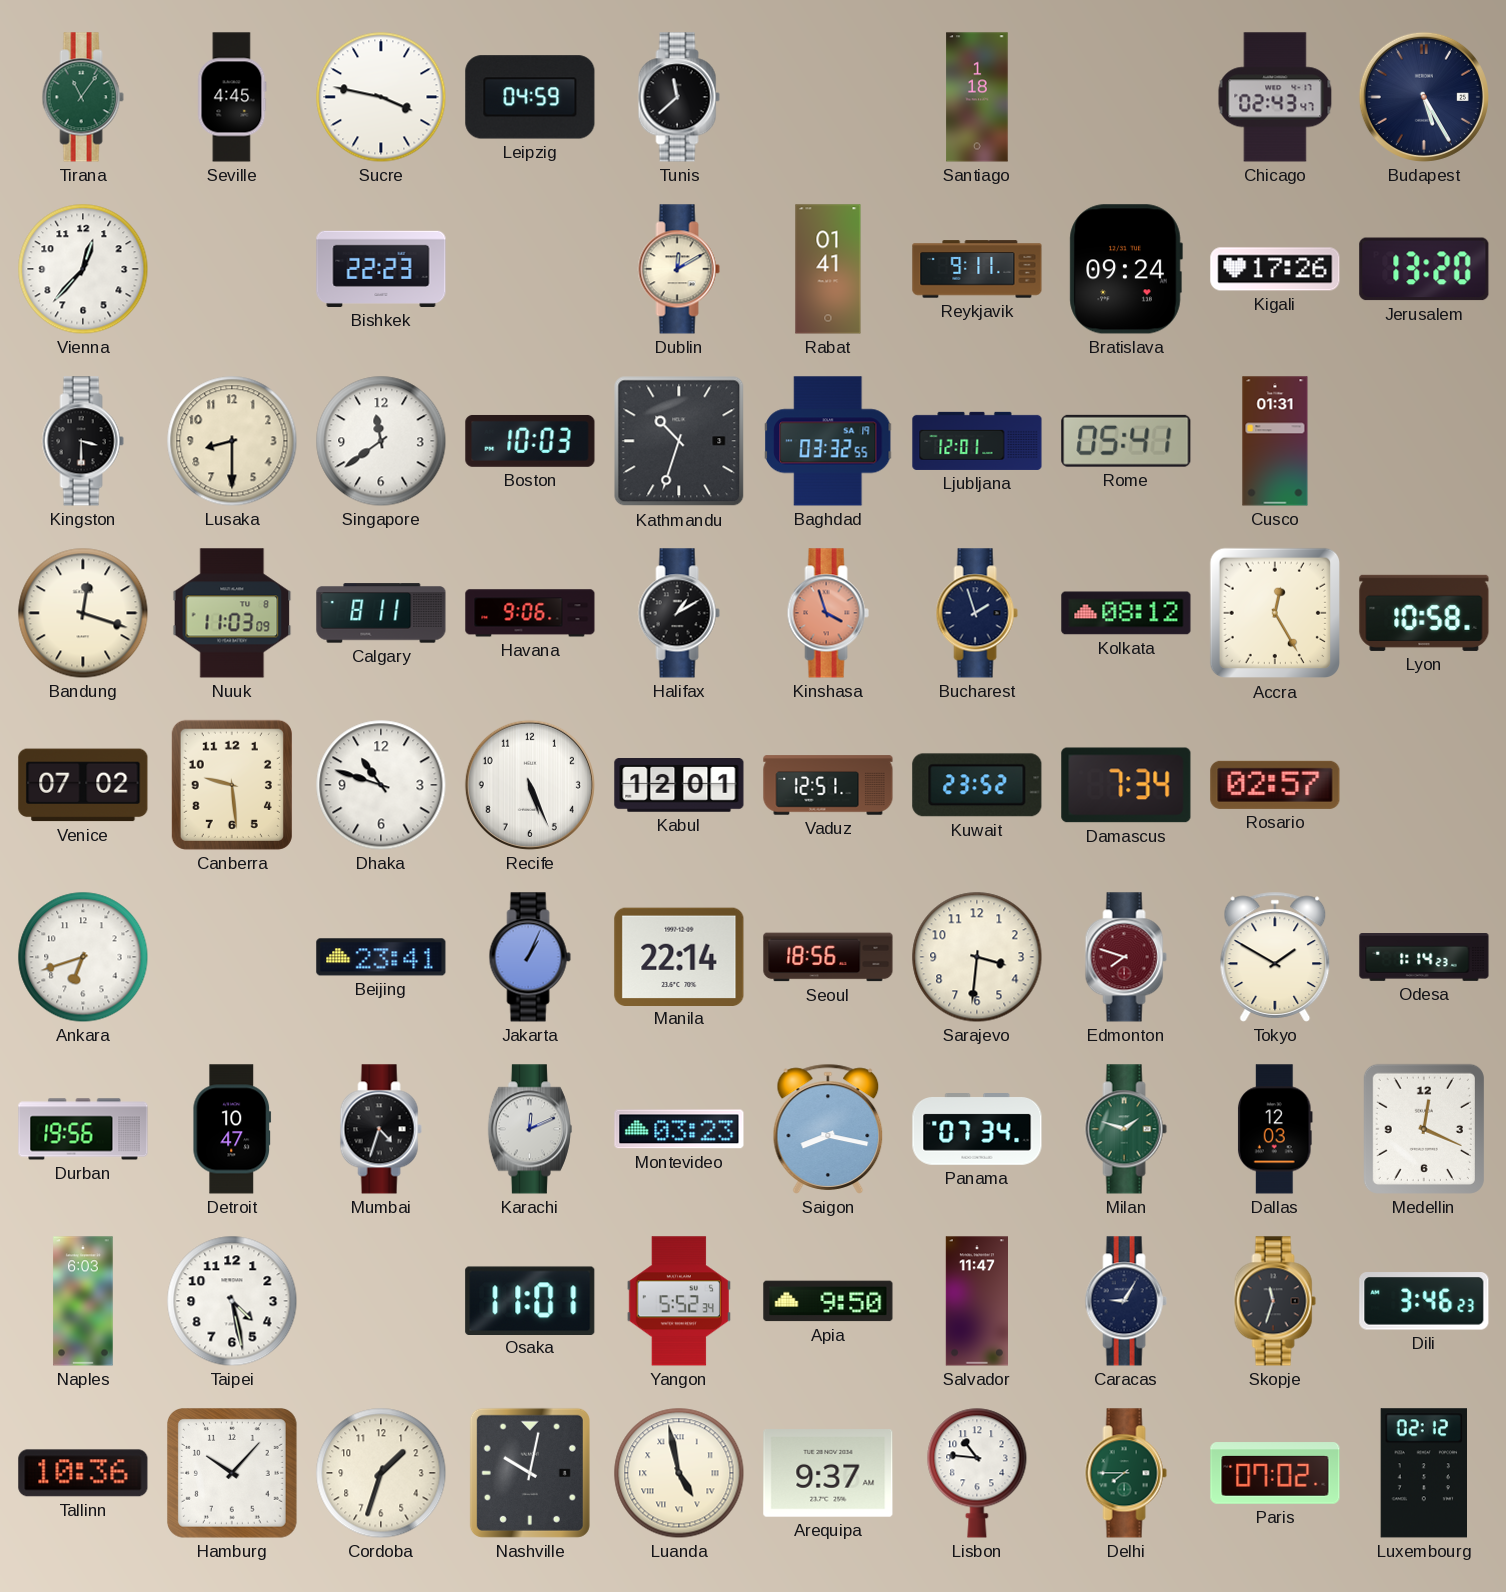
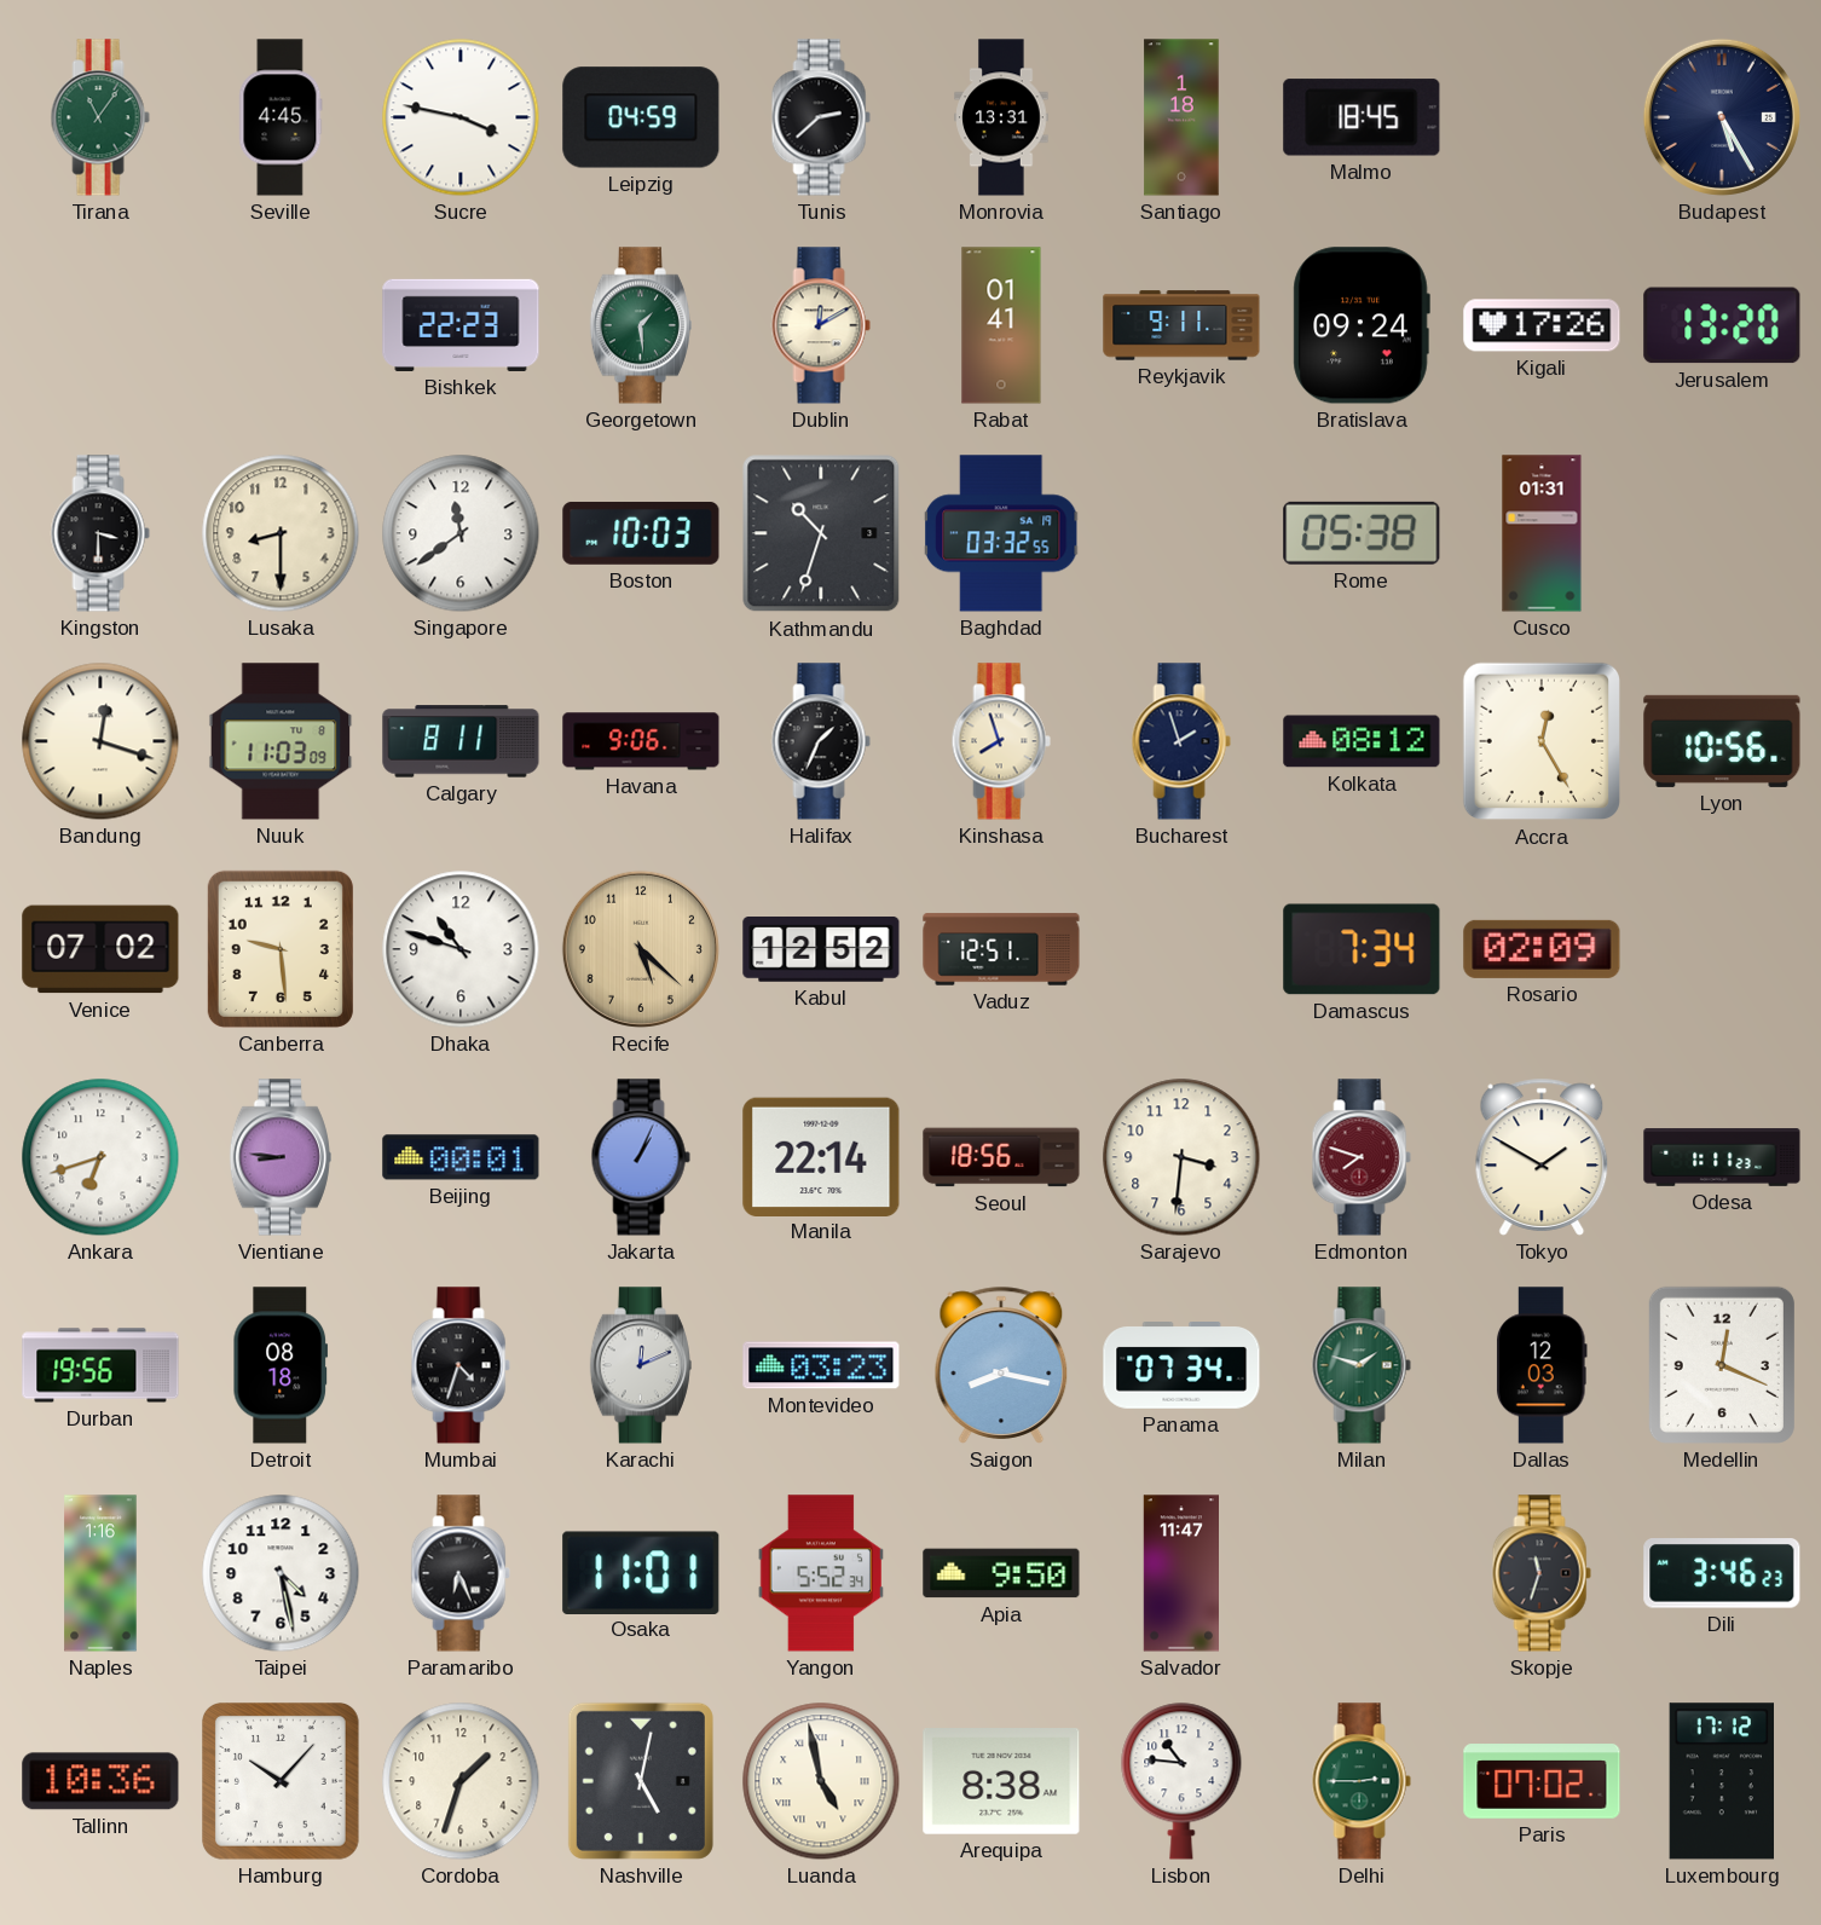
Tunis: 11:38 -> 2:38
Monrovia: none -> 13:31
Malmo: none -> 18:45
Chicago: 02:43 -> none
Vienna: 12:37 -> none
Georgetown: none -> 1:29
Ljubljana: 12:01 -> none
Rome: 05:41 -> 05:38
Halifax: 1:10 -> 1:34
Kinshasa: 3:57 -> 7:57
Kinshasa dial: salmon -> cream
Lyon: 10:58 -> 10:56
Recife: 5:26 -> 5:22
Recife dial: white -> champagne
Kabul: 12:01 -> 12:52
Kuwait: 23:52 -> none
Rosario: 02:57 -> 02:09
Vientiane: none -> 8:46
Beijing: 23:41 -> 00:01
Odesa: 1:14 -> 1:11
Detroit: 10:47 -> 08:18
Naples: 6:03 -> 1:16
Paramaribo: none -> 6:26
Caracas: 9:05 -> none
Nashville: 10:02 -> 5:02
Arequipa: 9:37 -> 8:38
Delhi: 7:45 -> 2:45
Luxembourg: 02:12 -> 17:12
